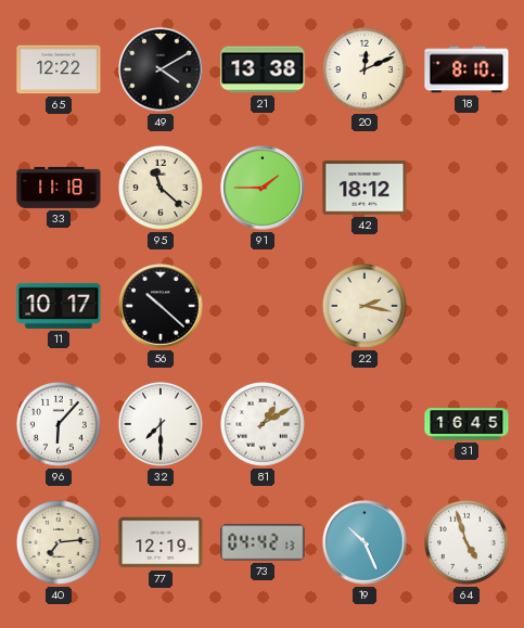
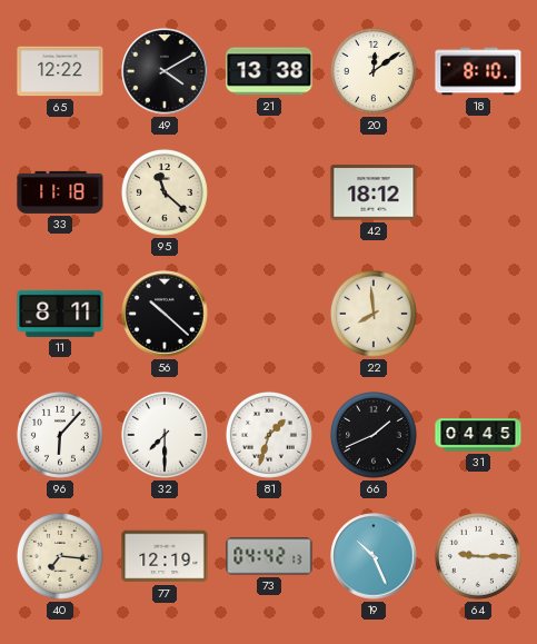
20: 12:11 -> 12:09
91: 1:45 -> none
11: 10:17 -> 8:11
22: 2:17 -> 7:59
81: 1:10 -> 1:33
66: none -> 1:41
31: 16:45 -> 04:45
40: 7:14 -> 7:16
64: 4:57 -> 9:15
